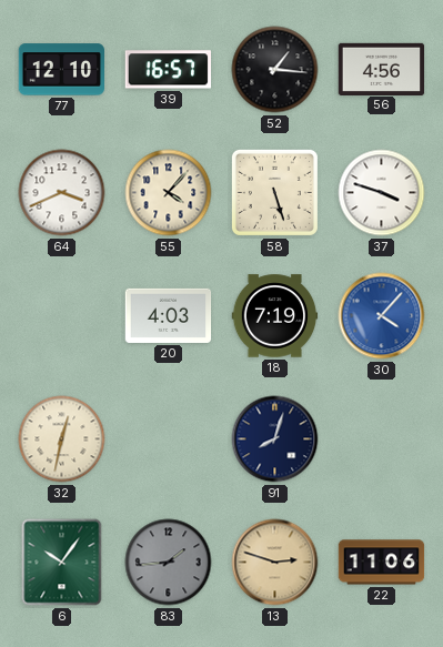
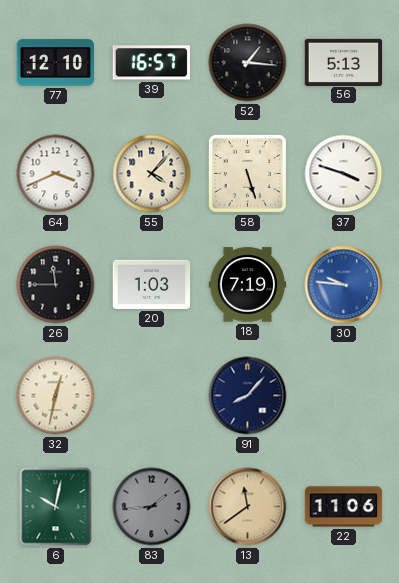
56: 4:56 -> 5:13
26: none -> 11:45
20: 4:03 -> 1:03
30: 4:07 -> 9:46
91: 8:03 -> 8:07
6: 10:06 -> 10:02
13: 2:48 -> 11:39
